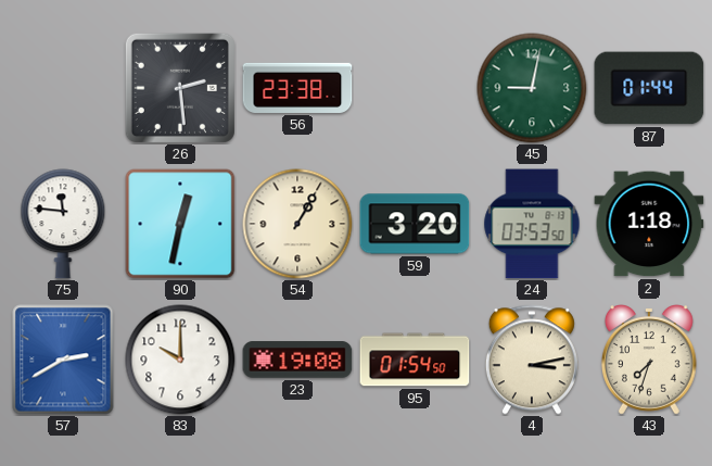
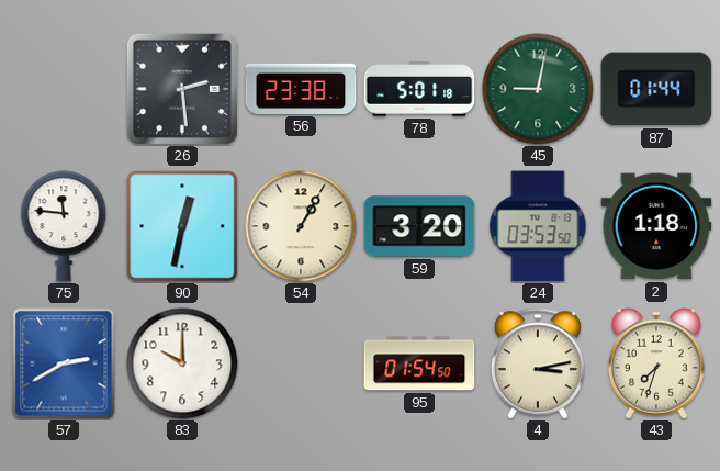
78: none -> 5:01
23: 19:08 -> none
